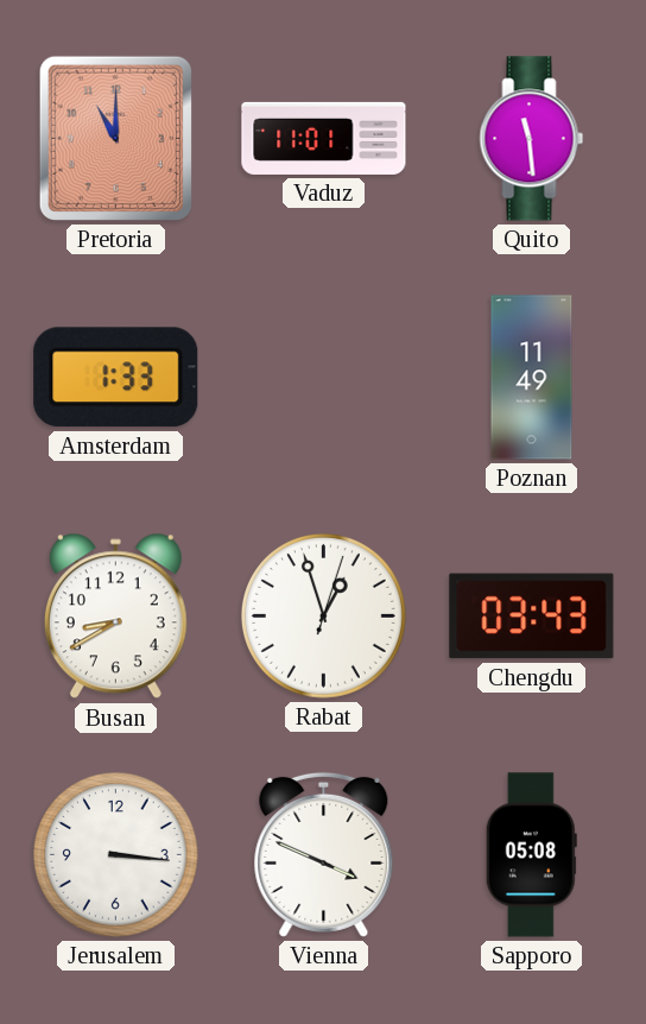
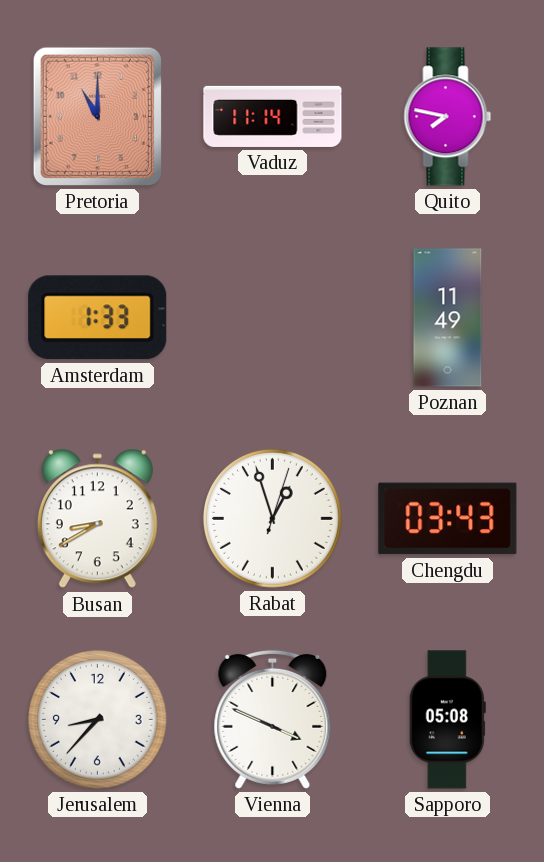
Vaduz: 11:01 -> 11:14
Quito: 11:29 -> 7:47
Jerusalem: 3:16 -> 8:37
